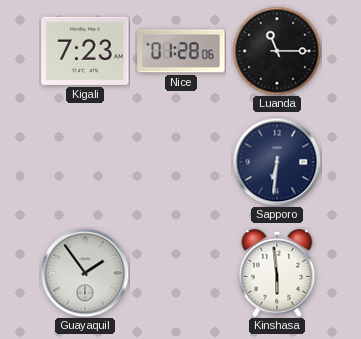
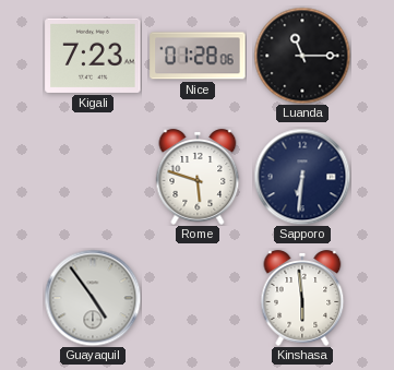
Rome: none -> 5:48
Guayaquil: 1:54 -> 4:54
